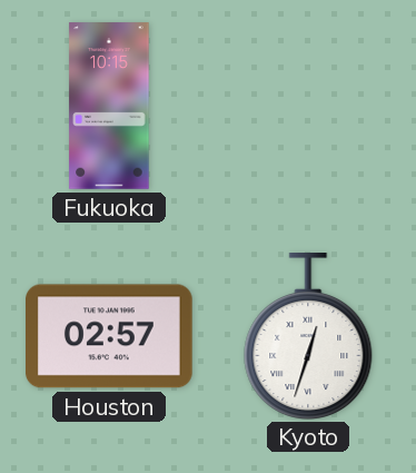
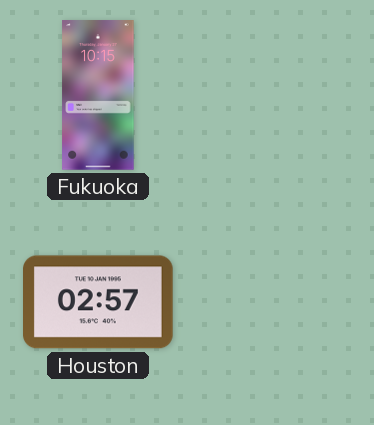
Kyoto: 12:33 -> none
